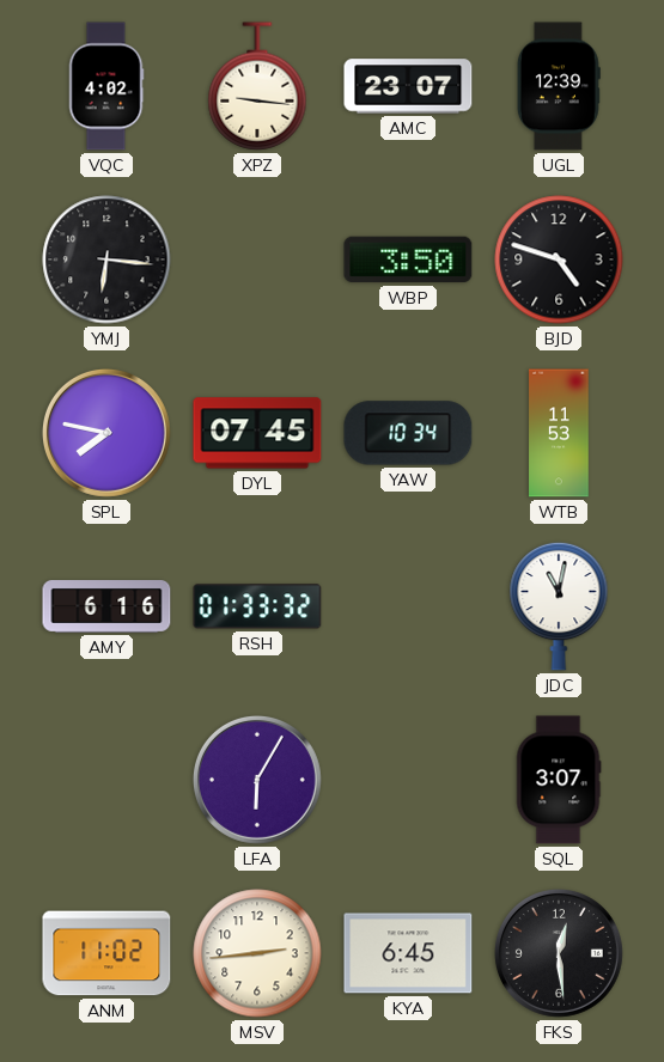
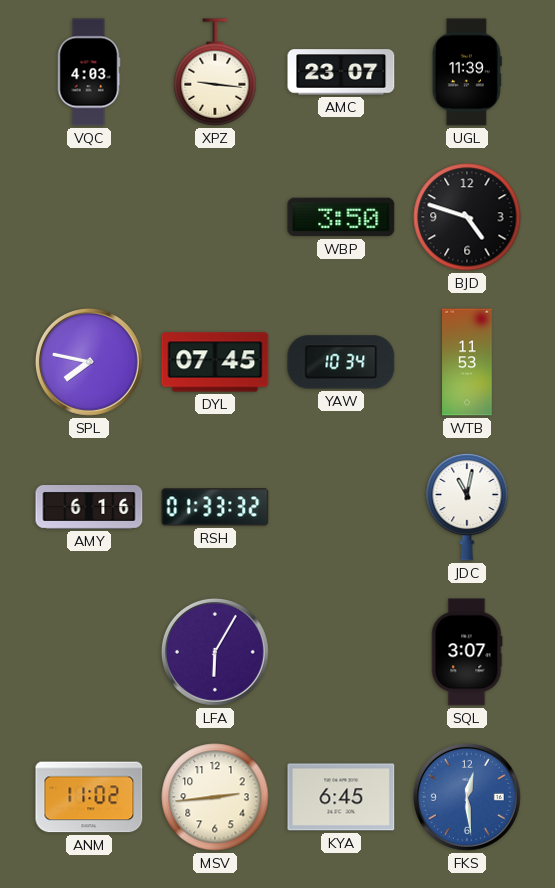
VQC: 4:02 -> 4:03
UGL: 12:39 -> 11:39
YMJ: 6:16 -> none
FKS dial: black -> blue
